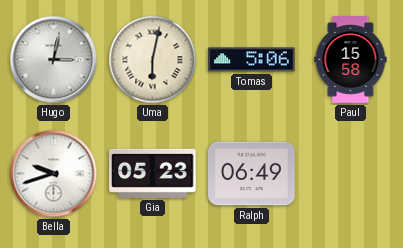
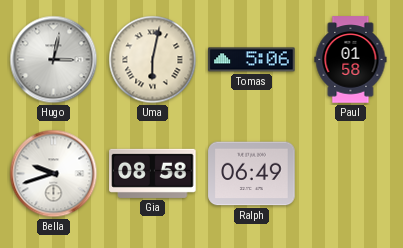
Paul: 15:58 -> 01:58
Gia: 05:23 -> 08:58
